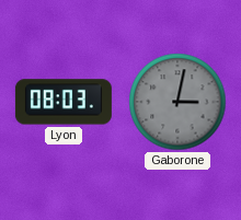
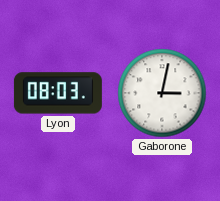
Gaborone dial: grey -> white
